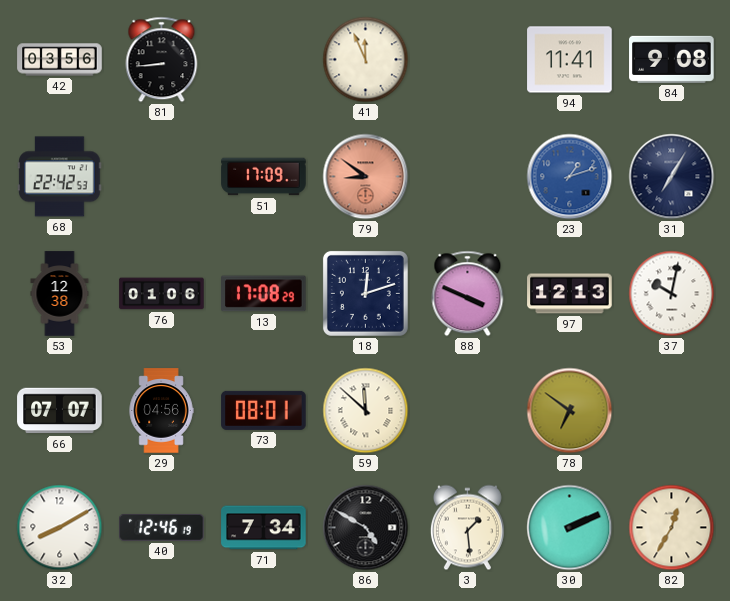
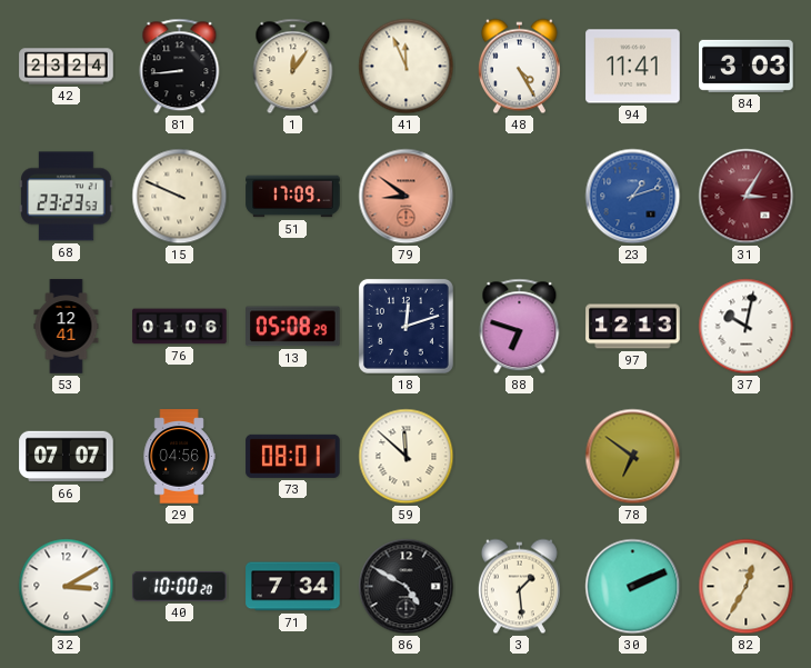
42: 03:56 -> 23:24
1: none -> 12:06
48: none -> 4:25
84: 9:08 -> 3:03
68: 22:42 -> 23:23
15: none -> 9:49
31: 7:05 -> 3:05
31 dial: navy -> burgundy
53: 12:38 -> 12:41
13: 17:08 -> 05:08
88: 3:49 -> 6:48
32: 8:10 -> 3:10
40: 12:46 -> 10:00
